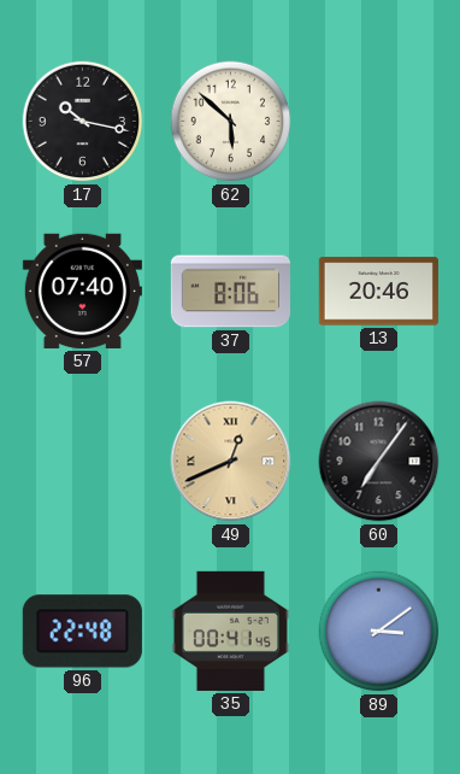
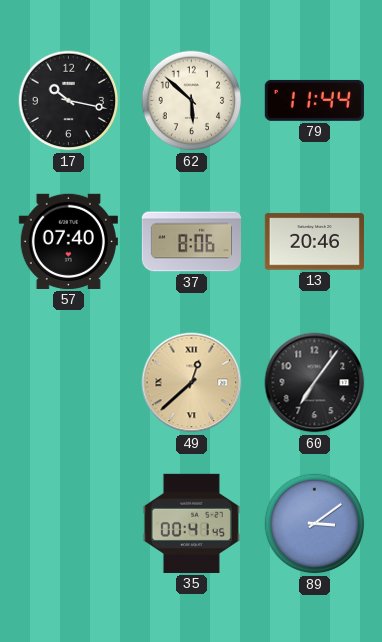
79: none -> 11:44
49: 12:41 -> 12:38
96: 22:48 -> none
